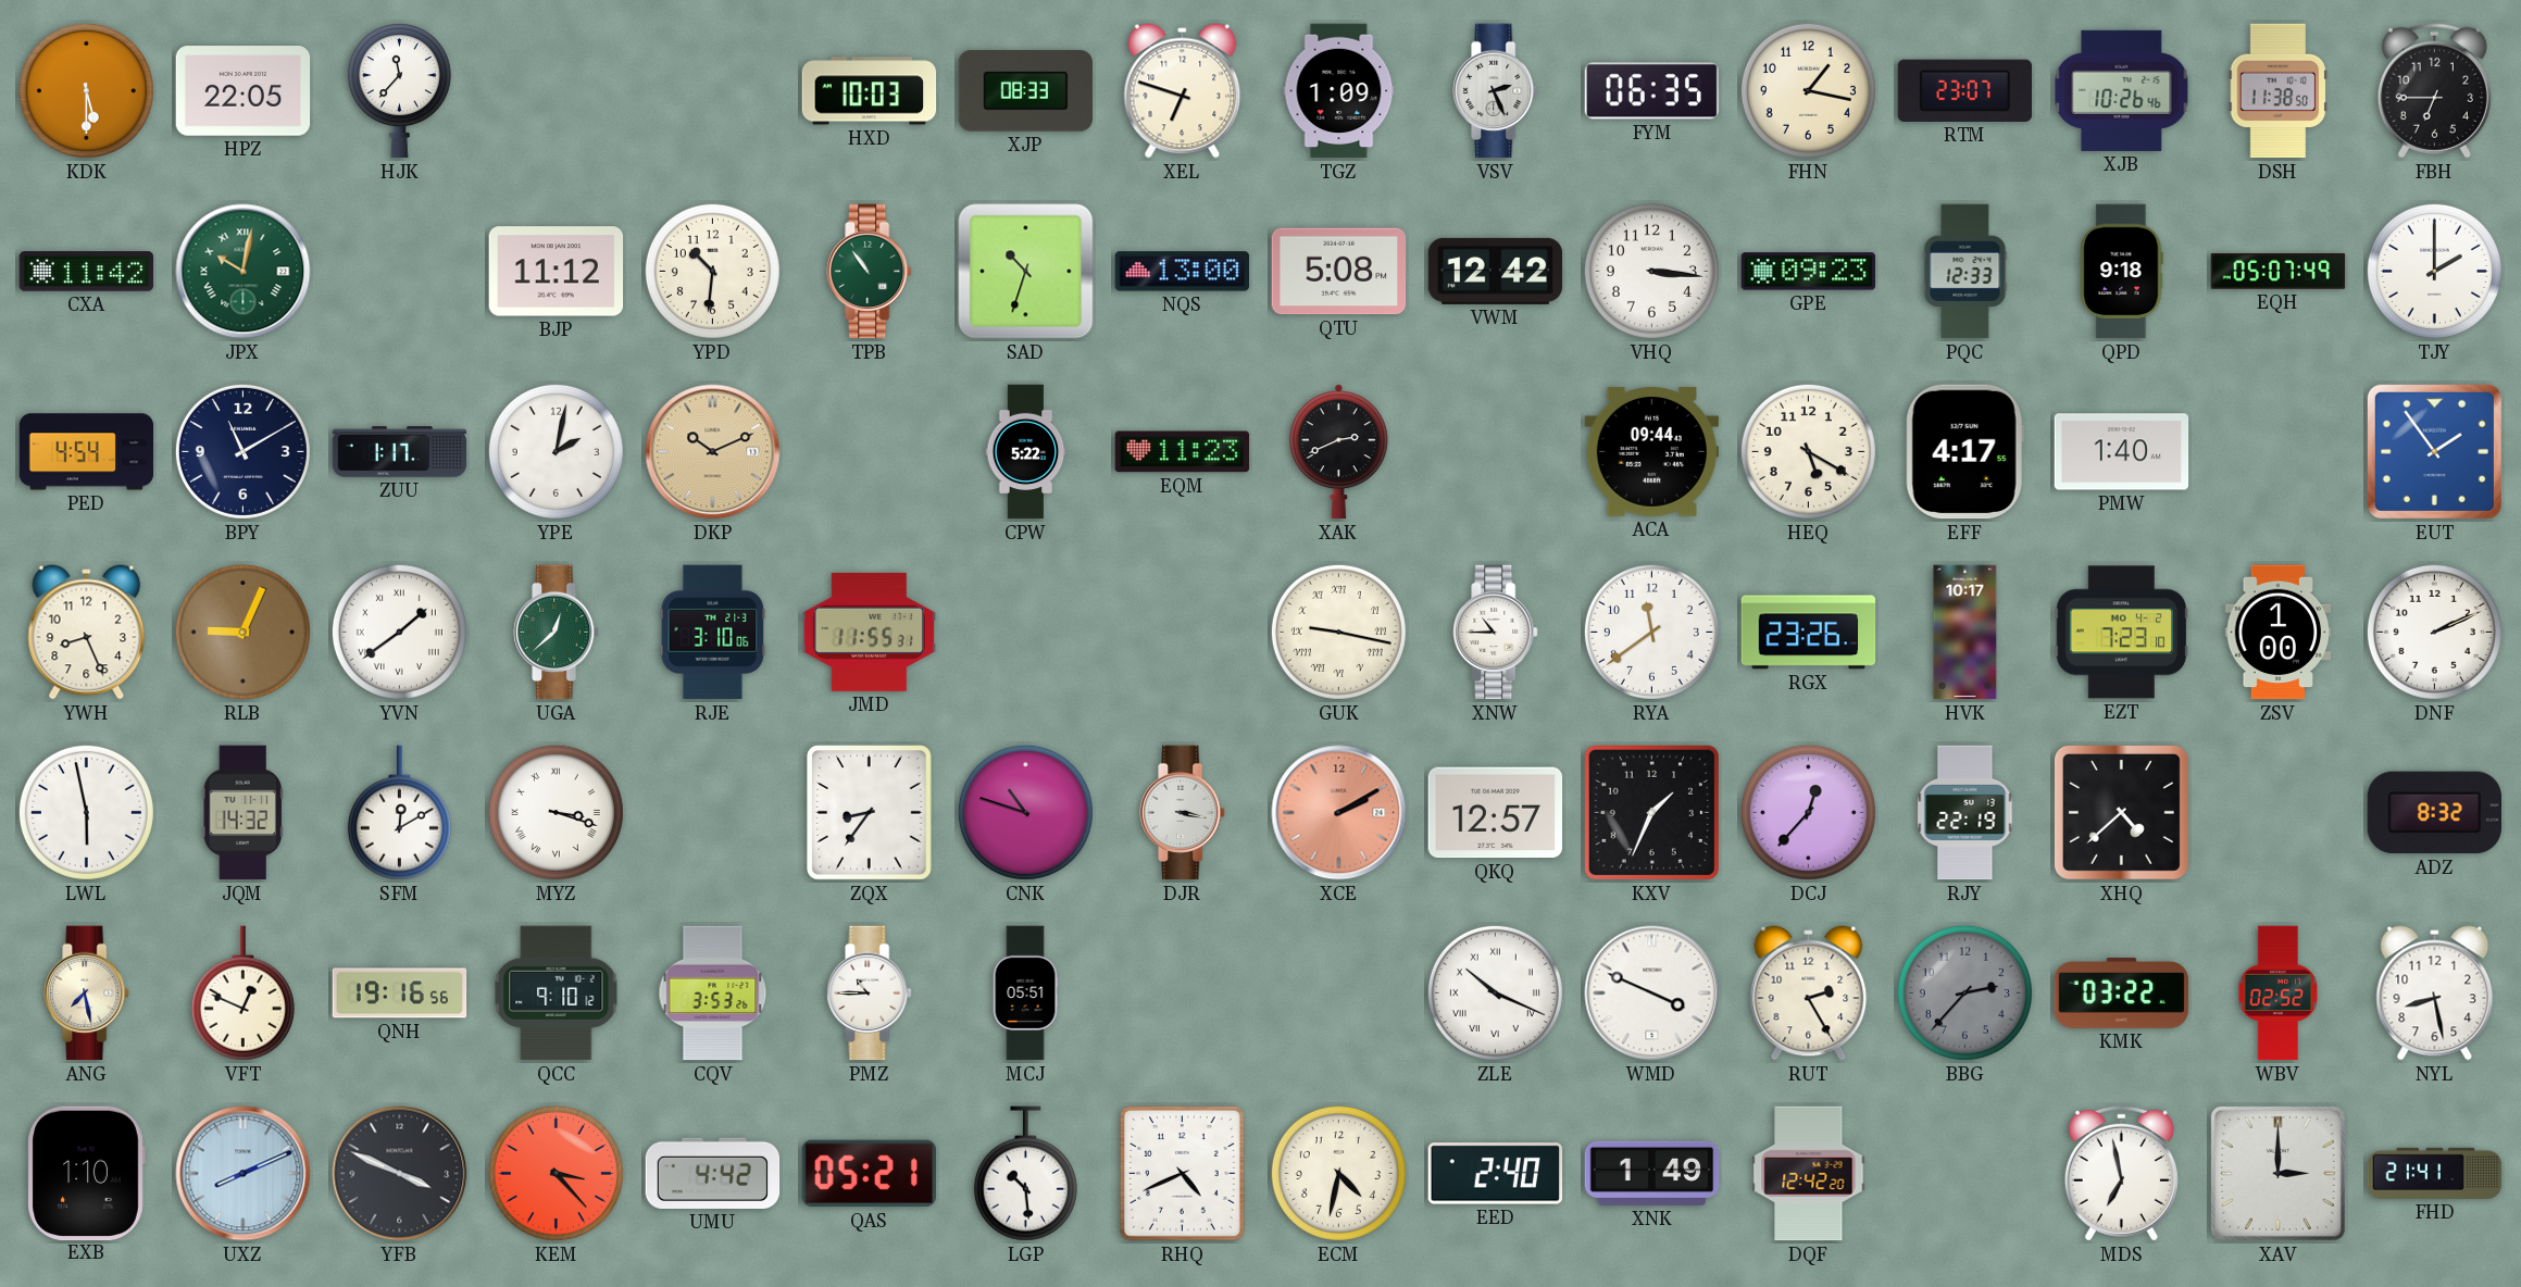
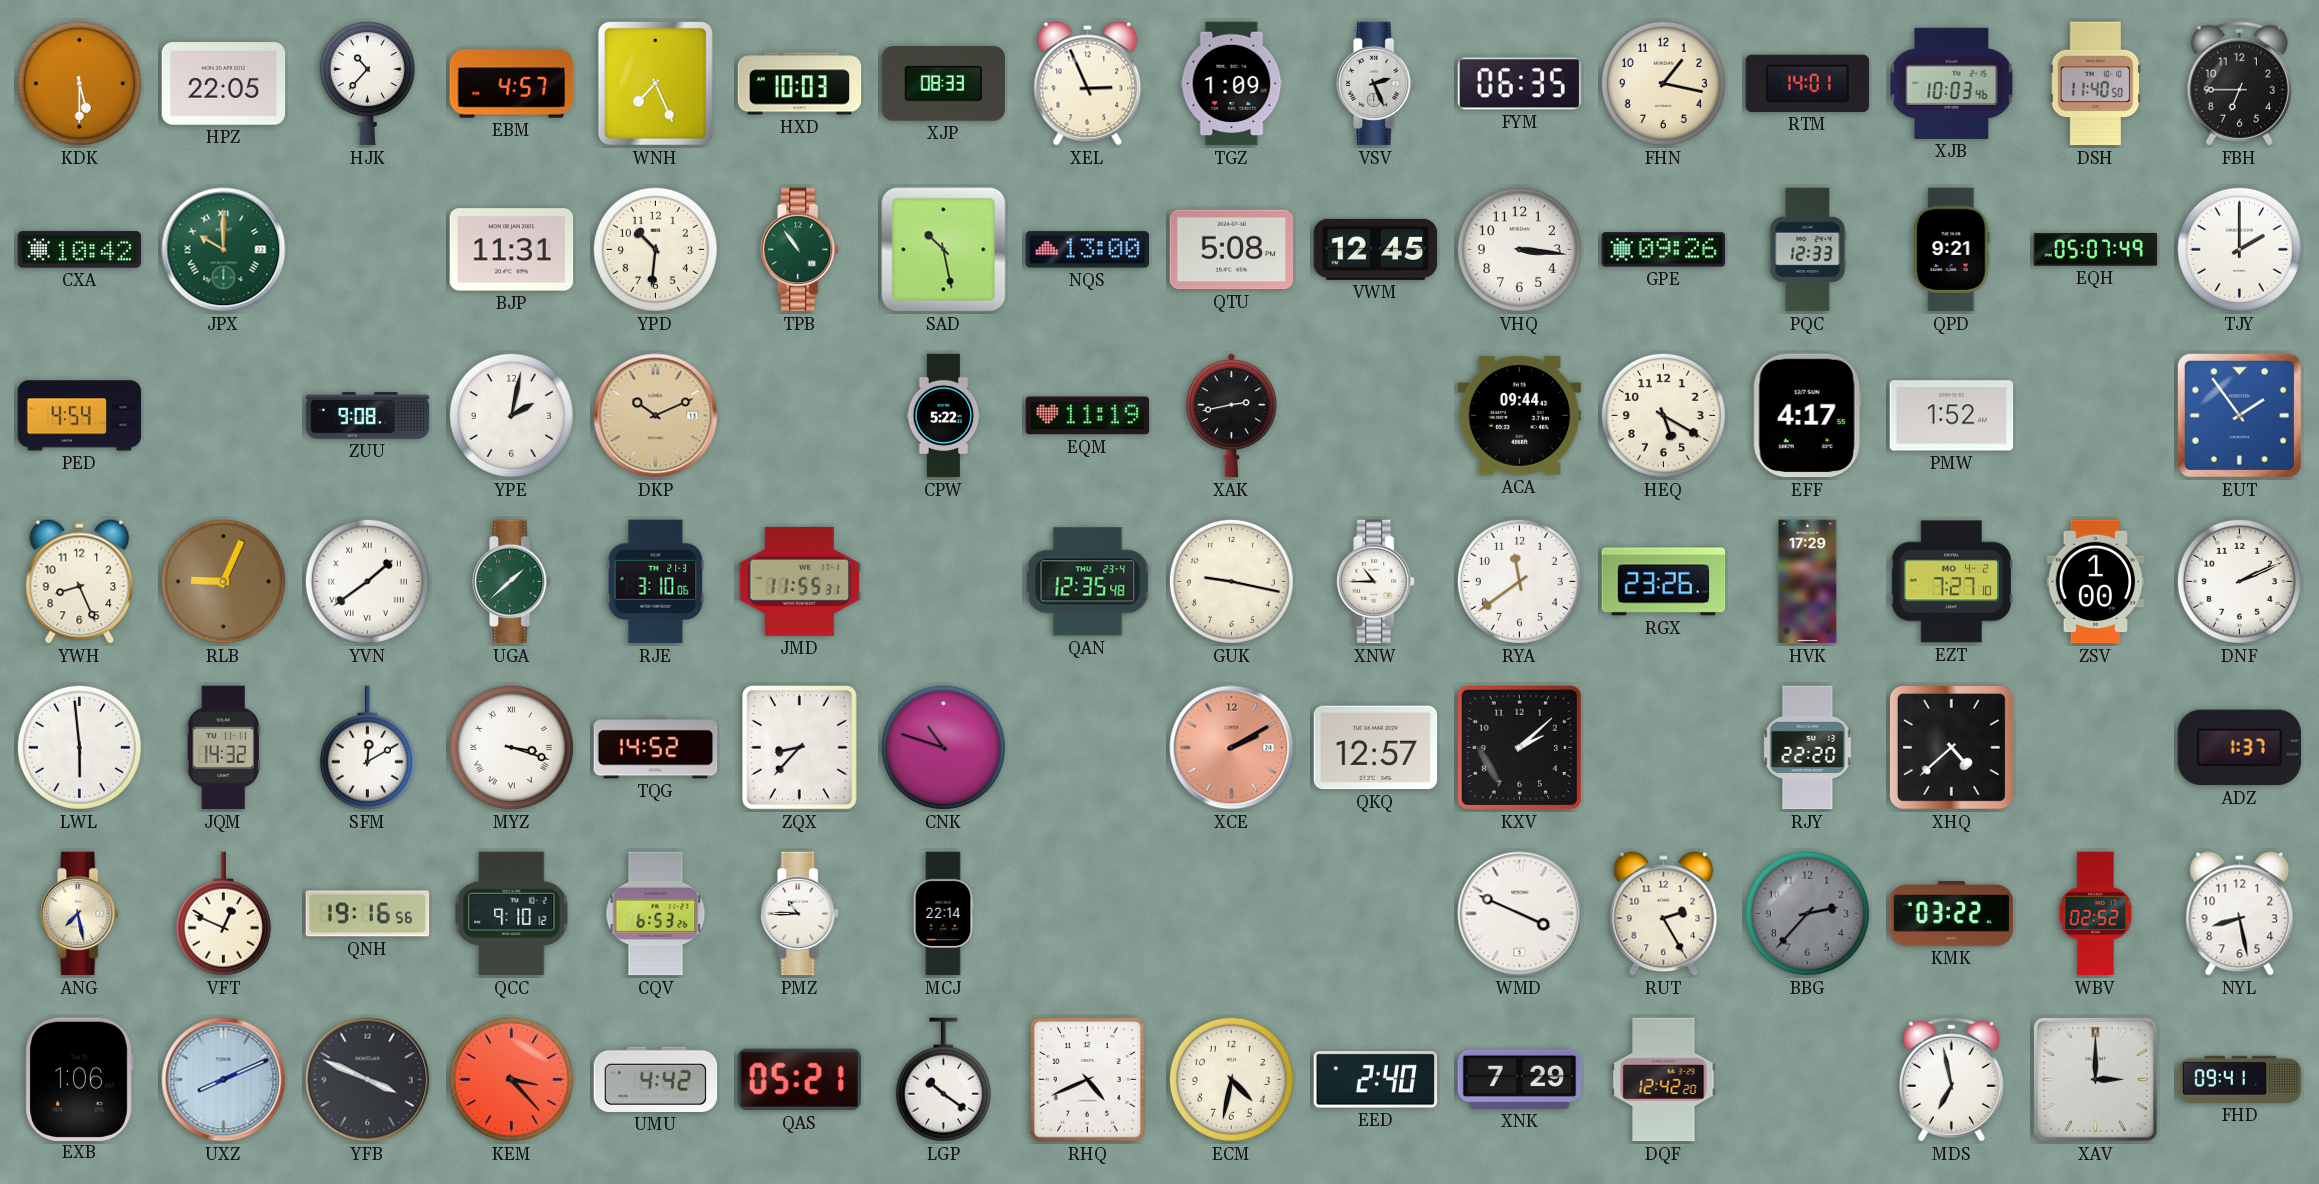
HJK: 11:37 -> 10:37
EBM: none -> 4:57
WNH: none -> 7:26
XEL: 6:48 -> 2:56
RTM: 23:07 -> 14:01
XJB: 10:26 -> 10:03
DSH: 11:38 -> 11:40
CXA: 11:42 -> 10:42
JPX: 10:02 -> 10:00
BJP: 11:12 -> 11:31
SAD: 10:33 -> 10:28
VWM: 12:42 -> 12:45
GPE: 09:23 -> 09:26
QPD: 9:18 -> 9:21
BPY: 11:10 -> none
ZUU: 1:17 -> 9:08
EQM: 11:23 -> 11:19
XAK: 2:41 -> 2:43
PMW: 1:40 -> 1:52
UGA: 12:38 -> 1:38
QAN: none -> 12:35
GUK numerals: Roman -> Arabic
HVK: 10:17 -> 17:29
EZT: 7:23 -> 7:27
LWL: 5:58 -> 5:59
TQG: none -> 14:52
ZQX: 8:36 -> 8:37
DJR: 3:17 -> none
KXV: 1:34 -> 2:08
DCJ: 12:37 -> none
RJY: 22:19 -> 22:20
ADZ: 8:32 -> 1:37
CQV: 3:53 -> 6:53
MCJ: 05:51 -> 22:14
ZLE: 10:19 -> none
EXB: 1:10 -> 1:06
LGP: 10:29 -> 10:21
XNK: 1:49 -> 7:29
FHD: 21:41 -> 09:41
